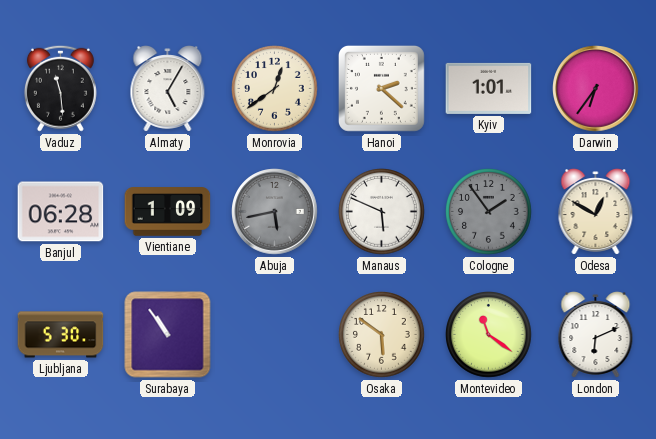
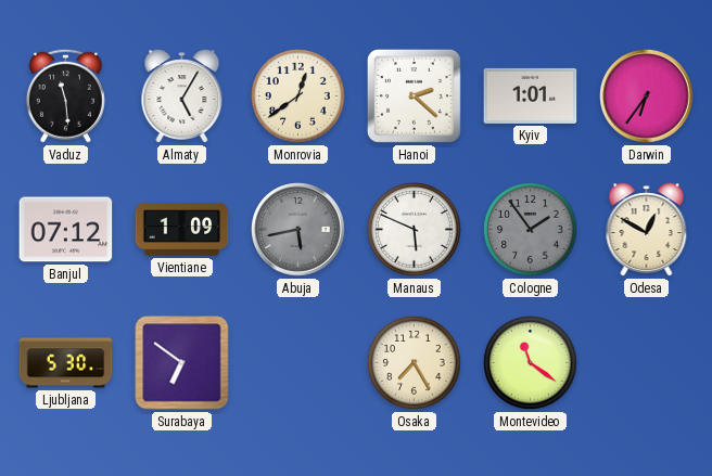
Banjul: 06:28 -> 07:12
Surabaya: 10:54 -> 6:51
Osaka: 5:51 -> 7:25
London: 6:11 -> none
